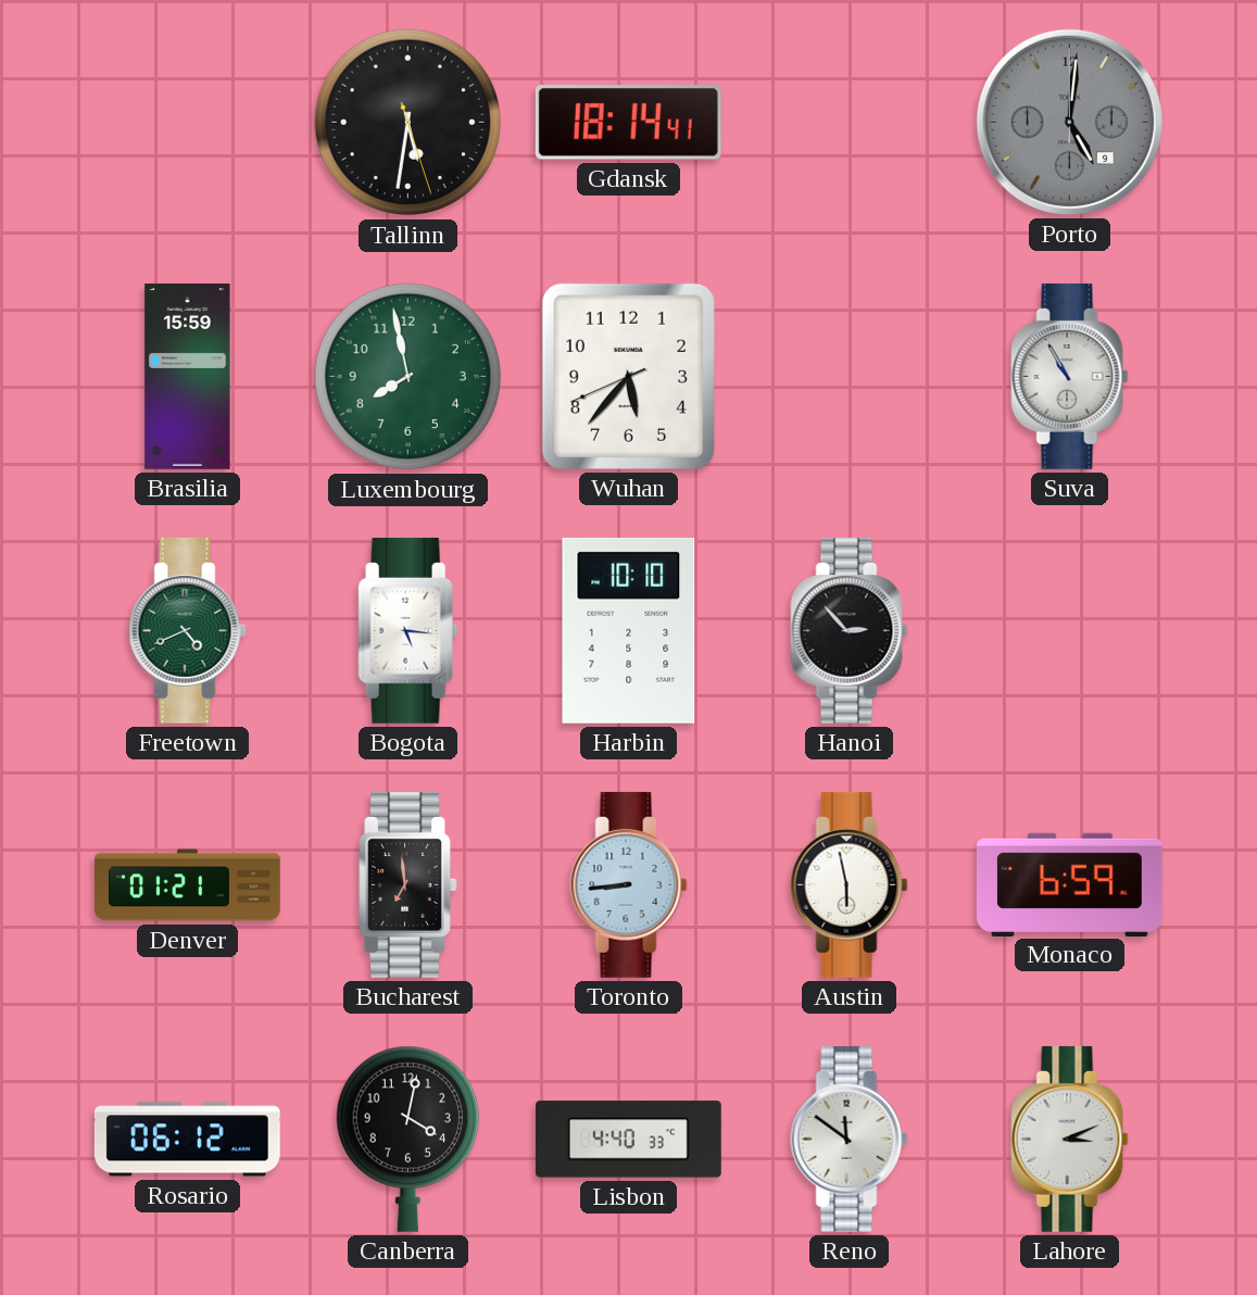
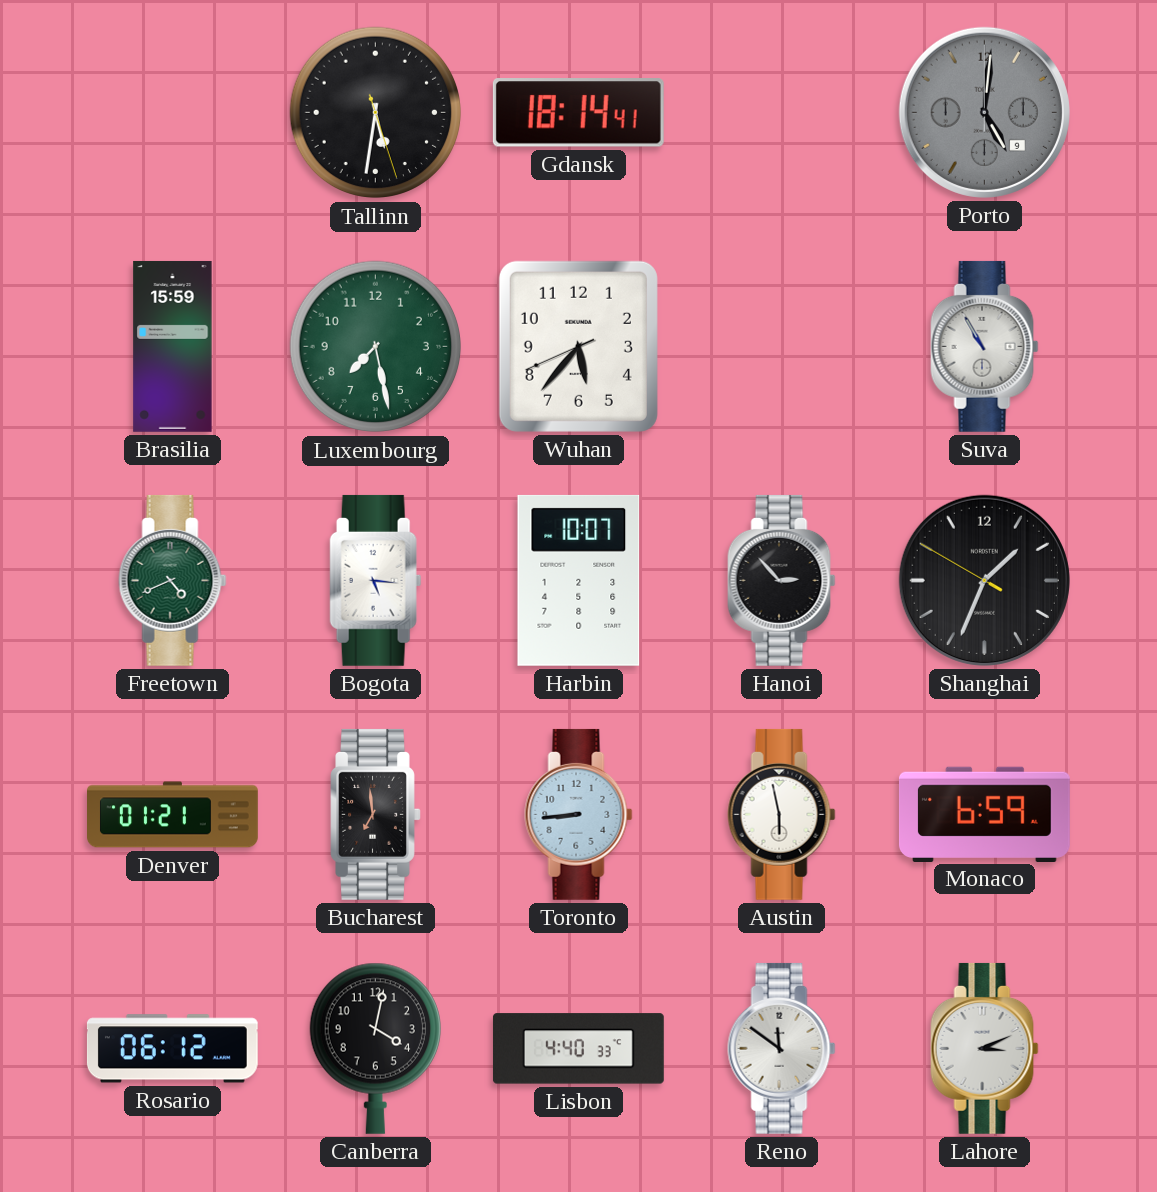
Luxembourg: 7:58 -> 7:28
Harbin: 10:10 -> 10:07
Shanghai: none -> 1:33
